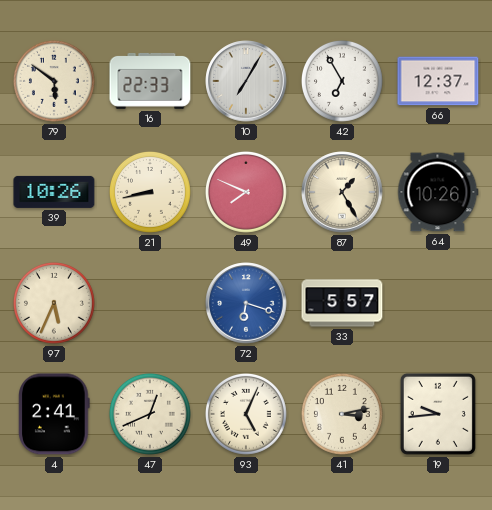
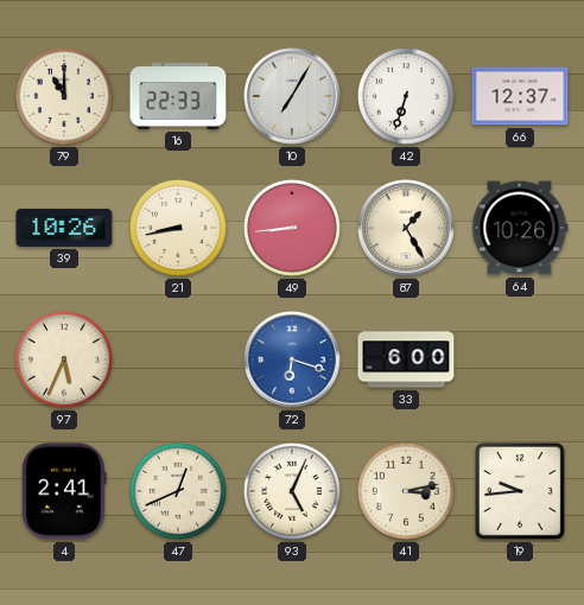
79: 5:51 -> 11:00
42: 6:55 -> 6:33
49: 7:49 -> 8:44
33: 5:57 -> 6:00
